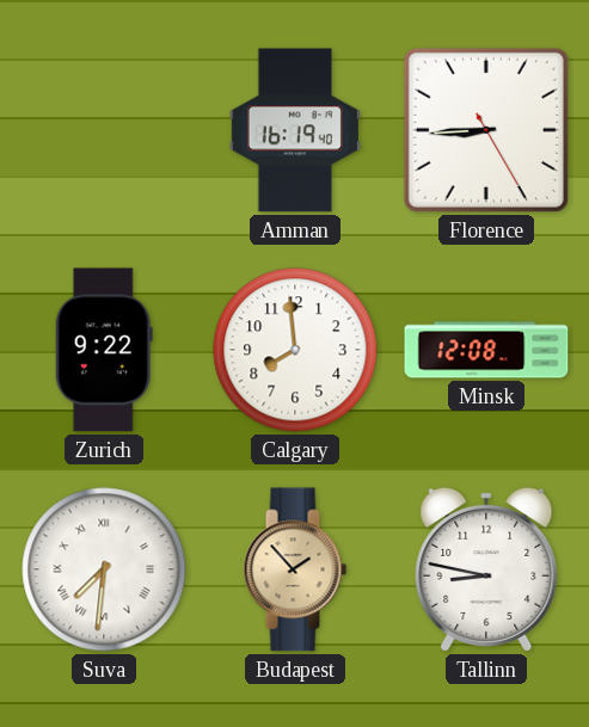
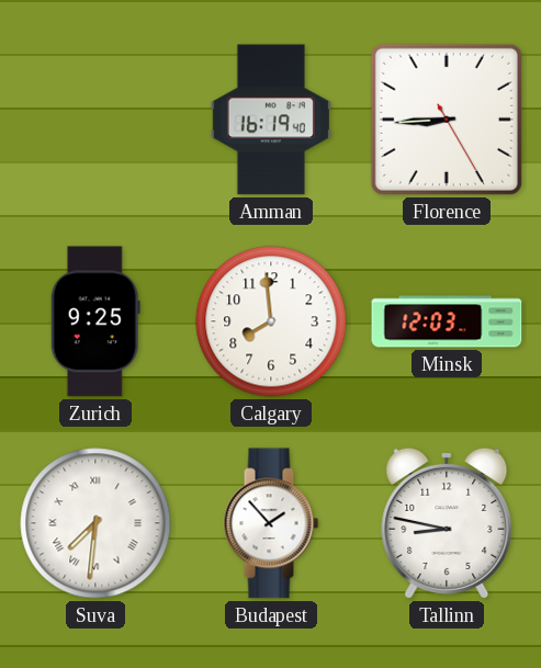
Zurich: 9:22 -> 9:25
Minsk: 12:08 -> 12:03
Budapest dial: champagne -> white
